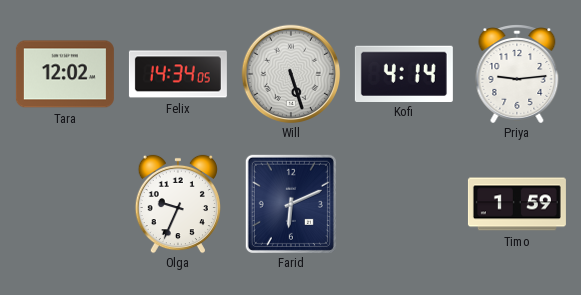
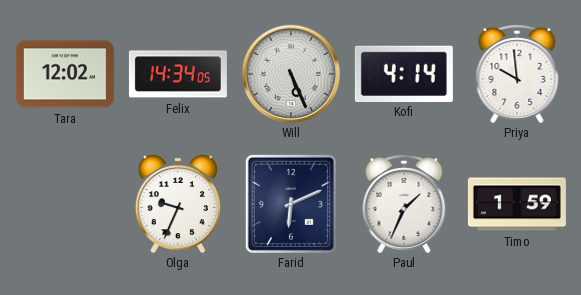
Will: 5:27 -> 5:26
Priya: 9:14 -> 9:59
Paul: none -> 1:34
